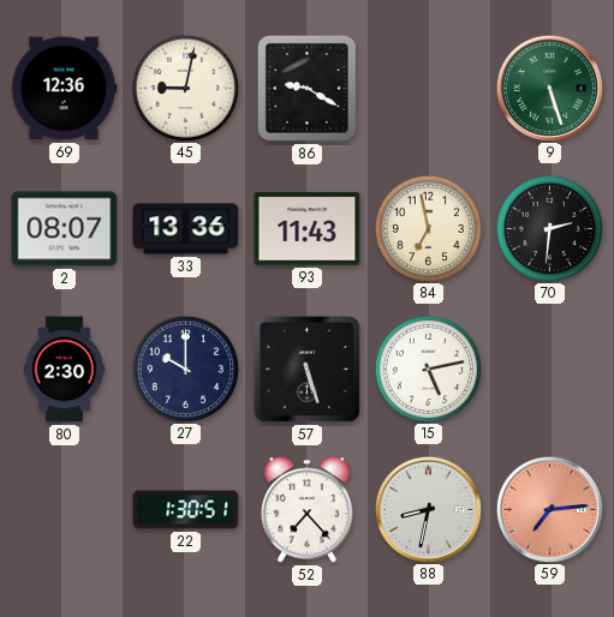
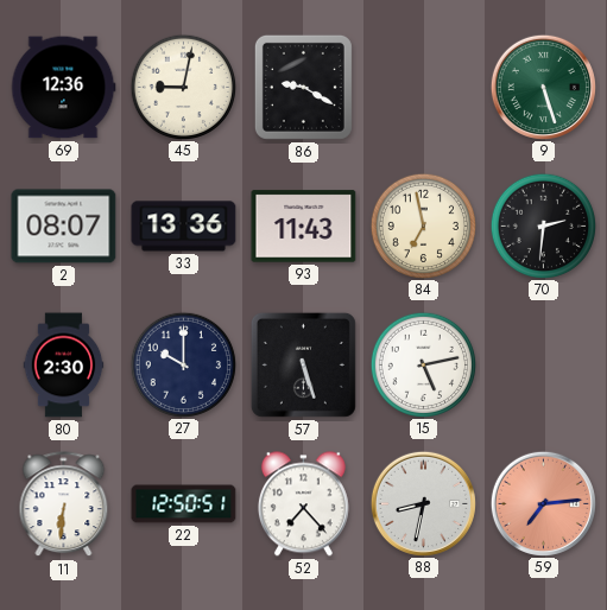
11: none -> 6:31
22: 1:30 -> 12:50
